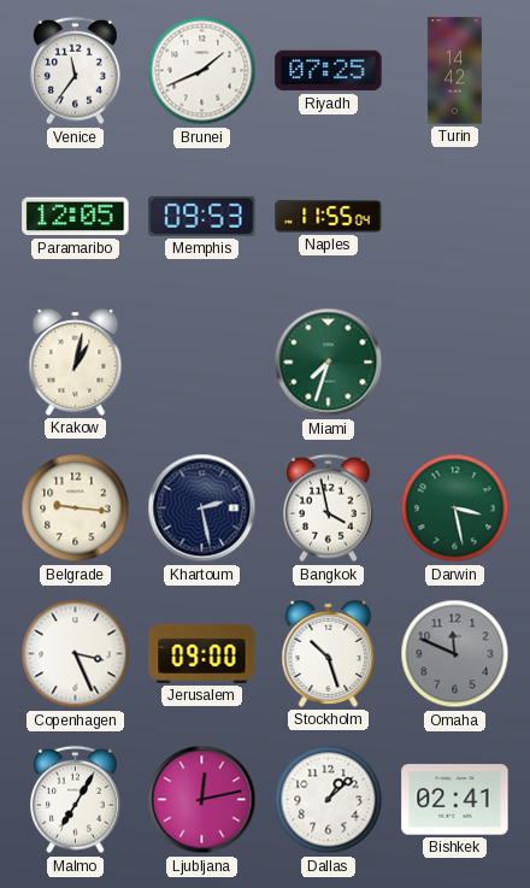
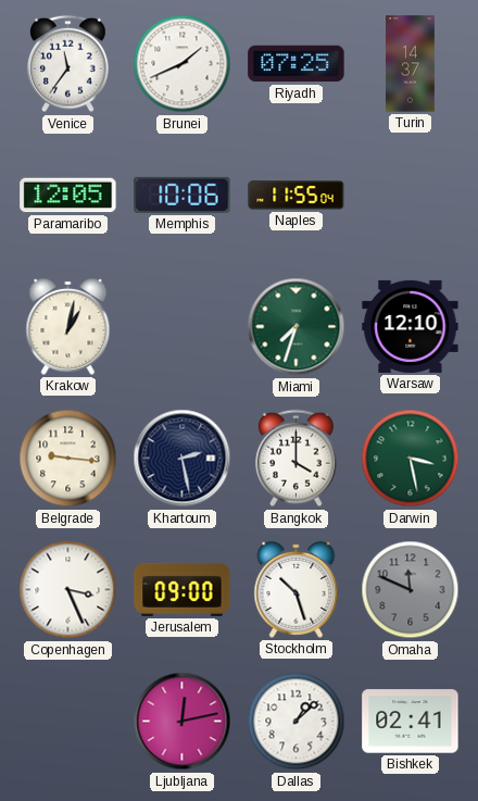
Turin: 14:42 -> 14:37
Memphis: 09:53 -> 10:06
Warsaw: none -> 12:10
Bangkok: 3:58 -> 4:00
Malmo: 7:05 -> none
